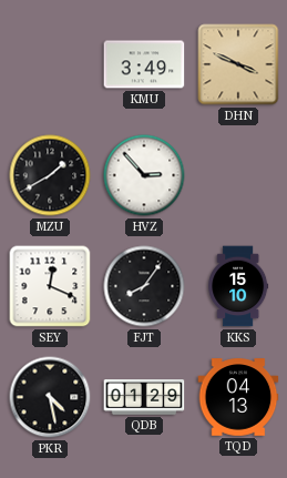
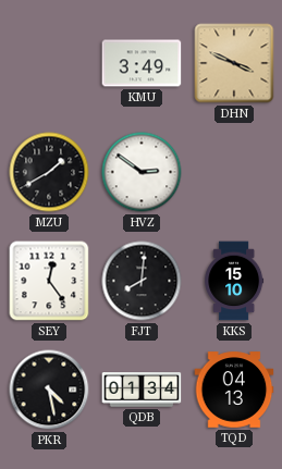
HVZ: 2:53 -> 2:51
SEY: 12:19 -> 12:24
FJT: 8:06 -> 8:01
QDB: 01:29 -> 01:34
